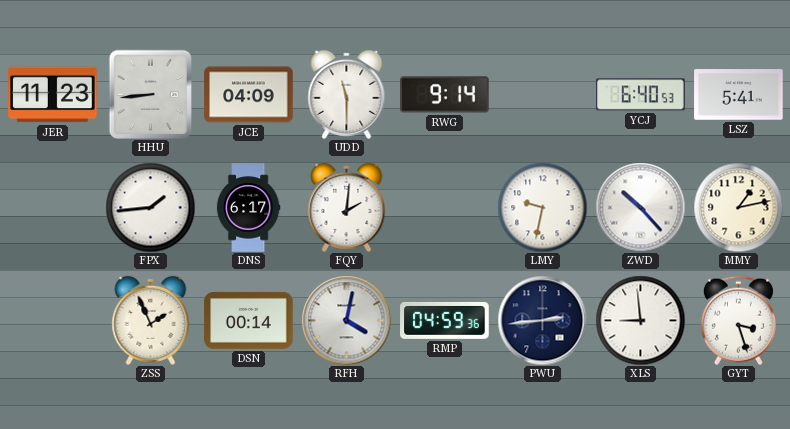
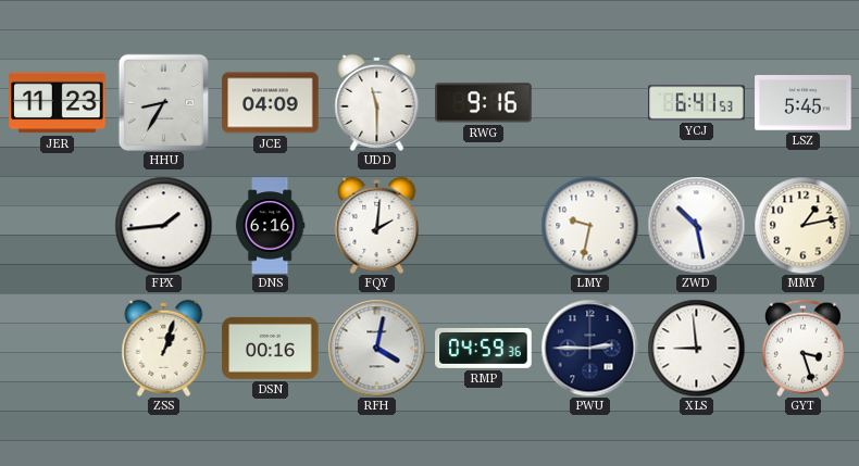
HHU: 8:44 -> 8:35
RWG: 9:14 -> 9:16
YCJ: 6:40 -> 6:41
LSZ: 5:41 -> 5:45
DNS: 6:17 -> 6:16
ZWD: 10:23 -> 10:28
ZSS: 1:56 -> 1:03
DSN: 00:14 -> 00:16
PWU: 2:44 -> 2:45
